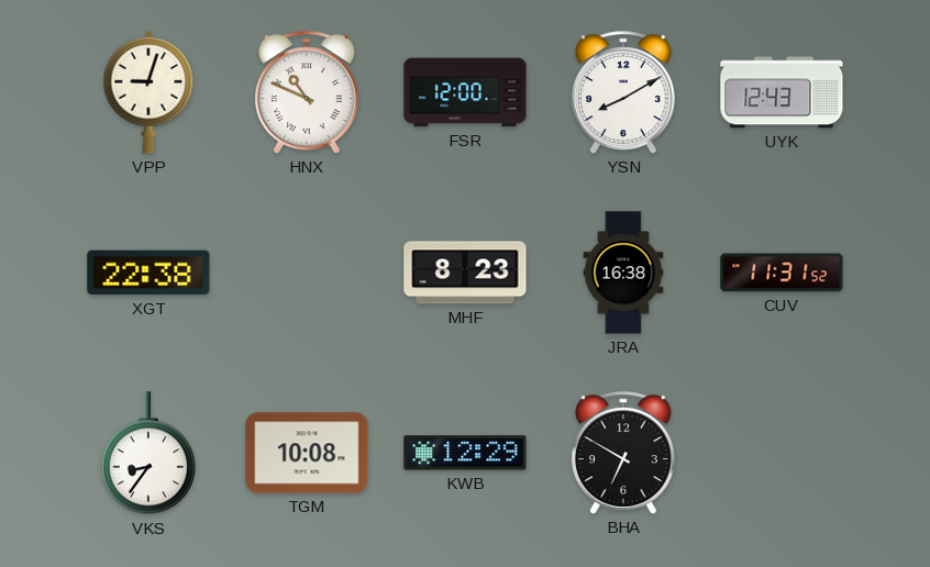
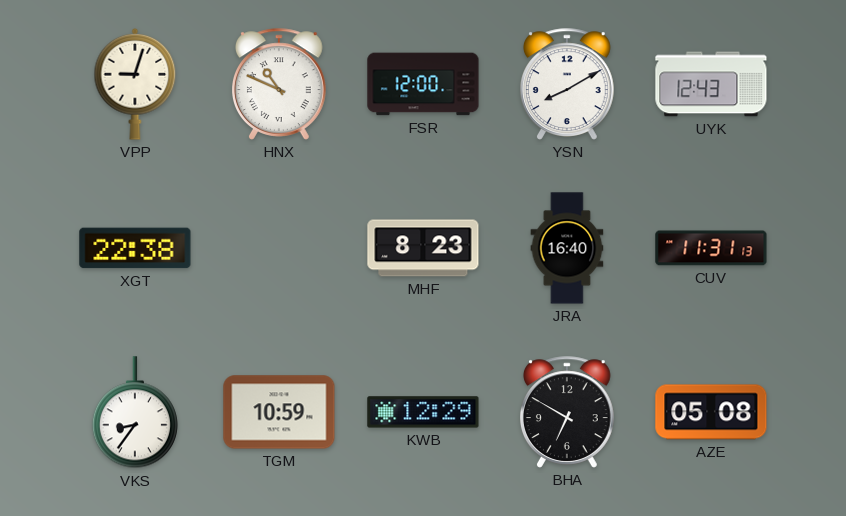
JRA: 16:38 -> 16:40
CUV: 11:31:52 -> 11:31:13
TGM: 10:08 -> 10:59
AZE: none -> 05:08
